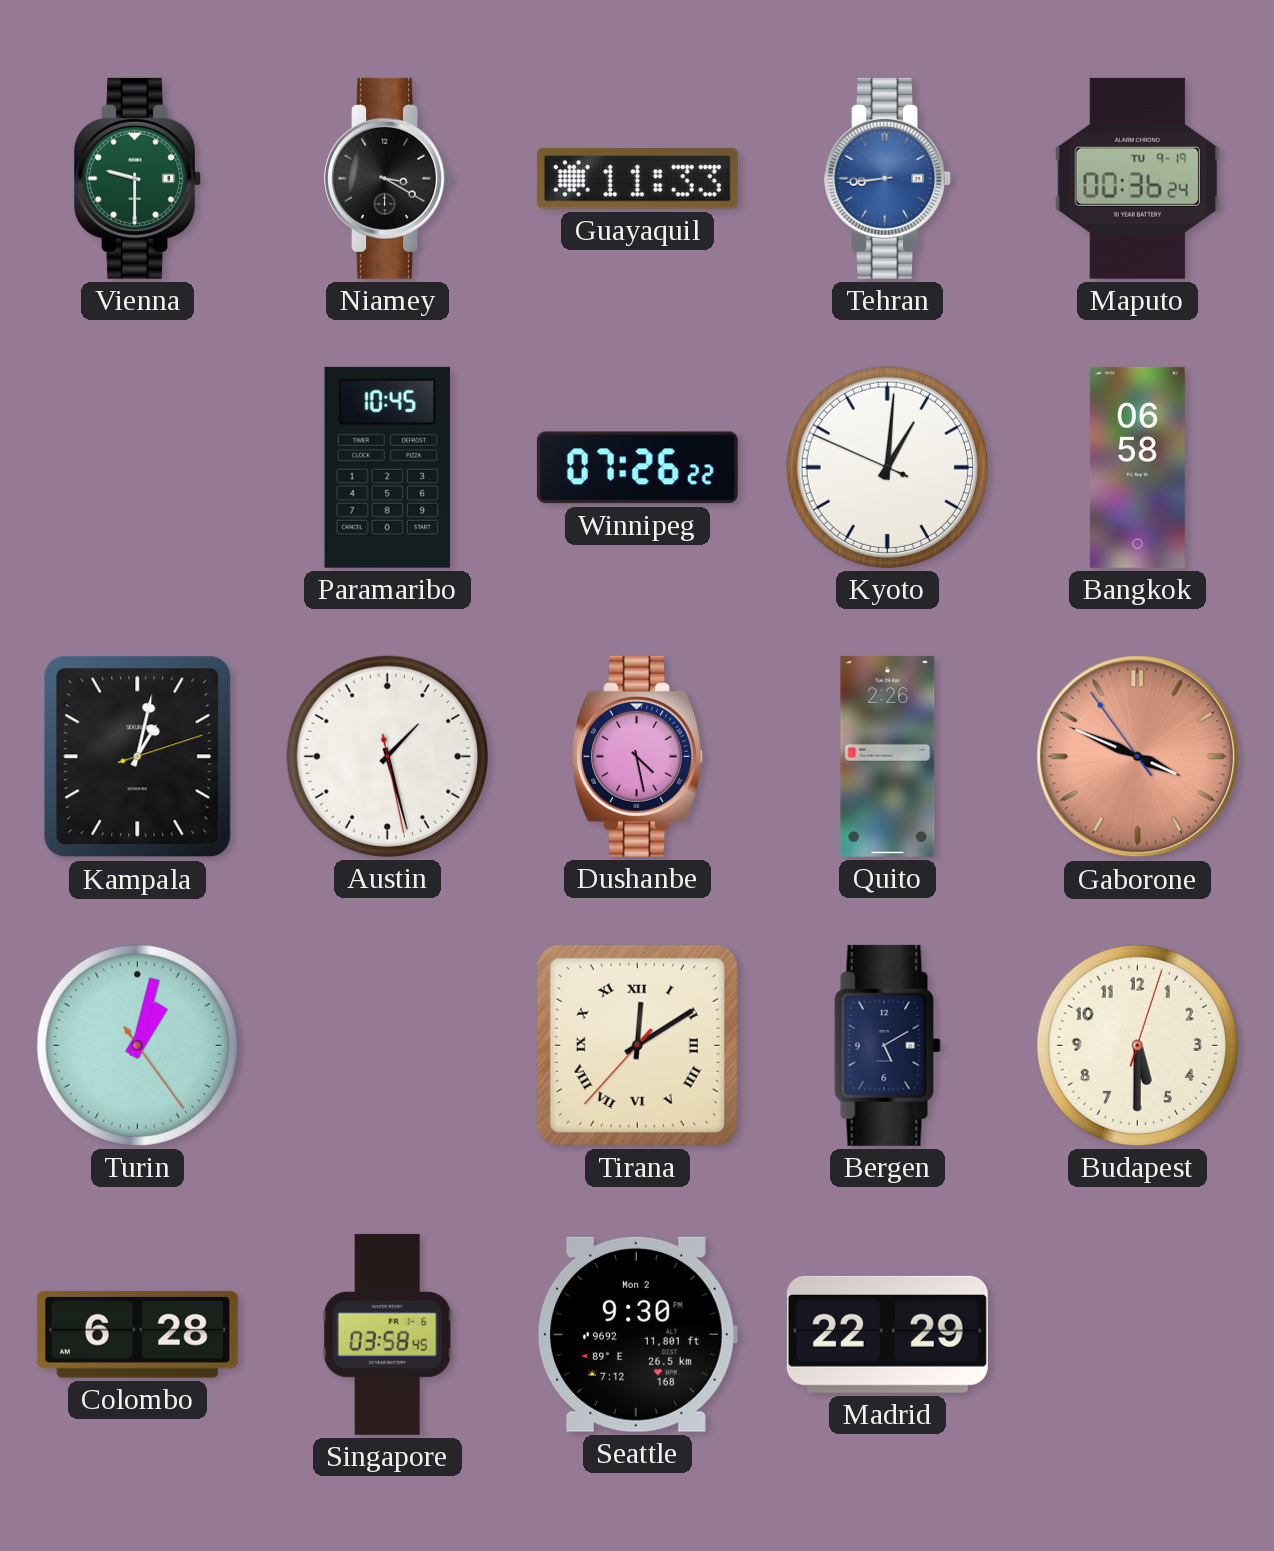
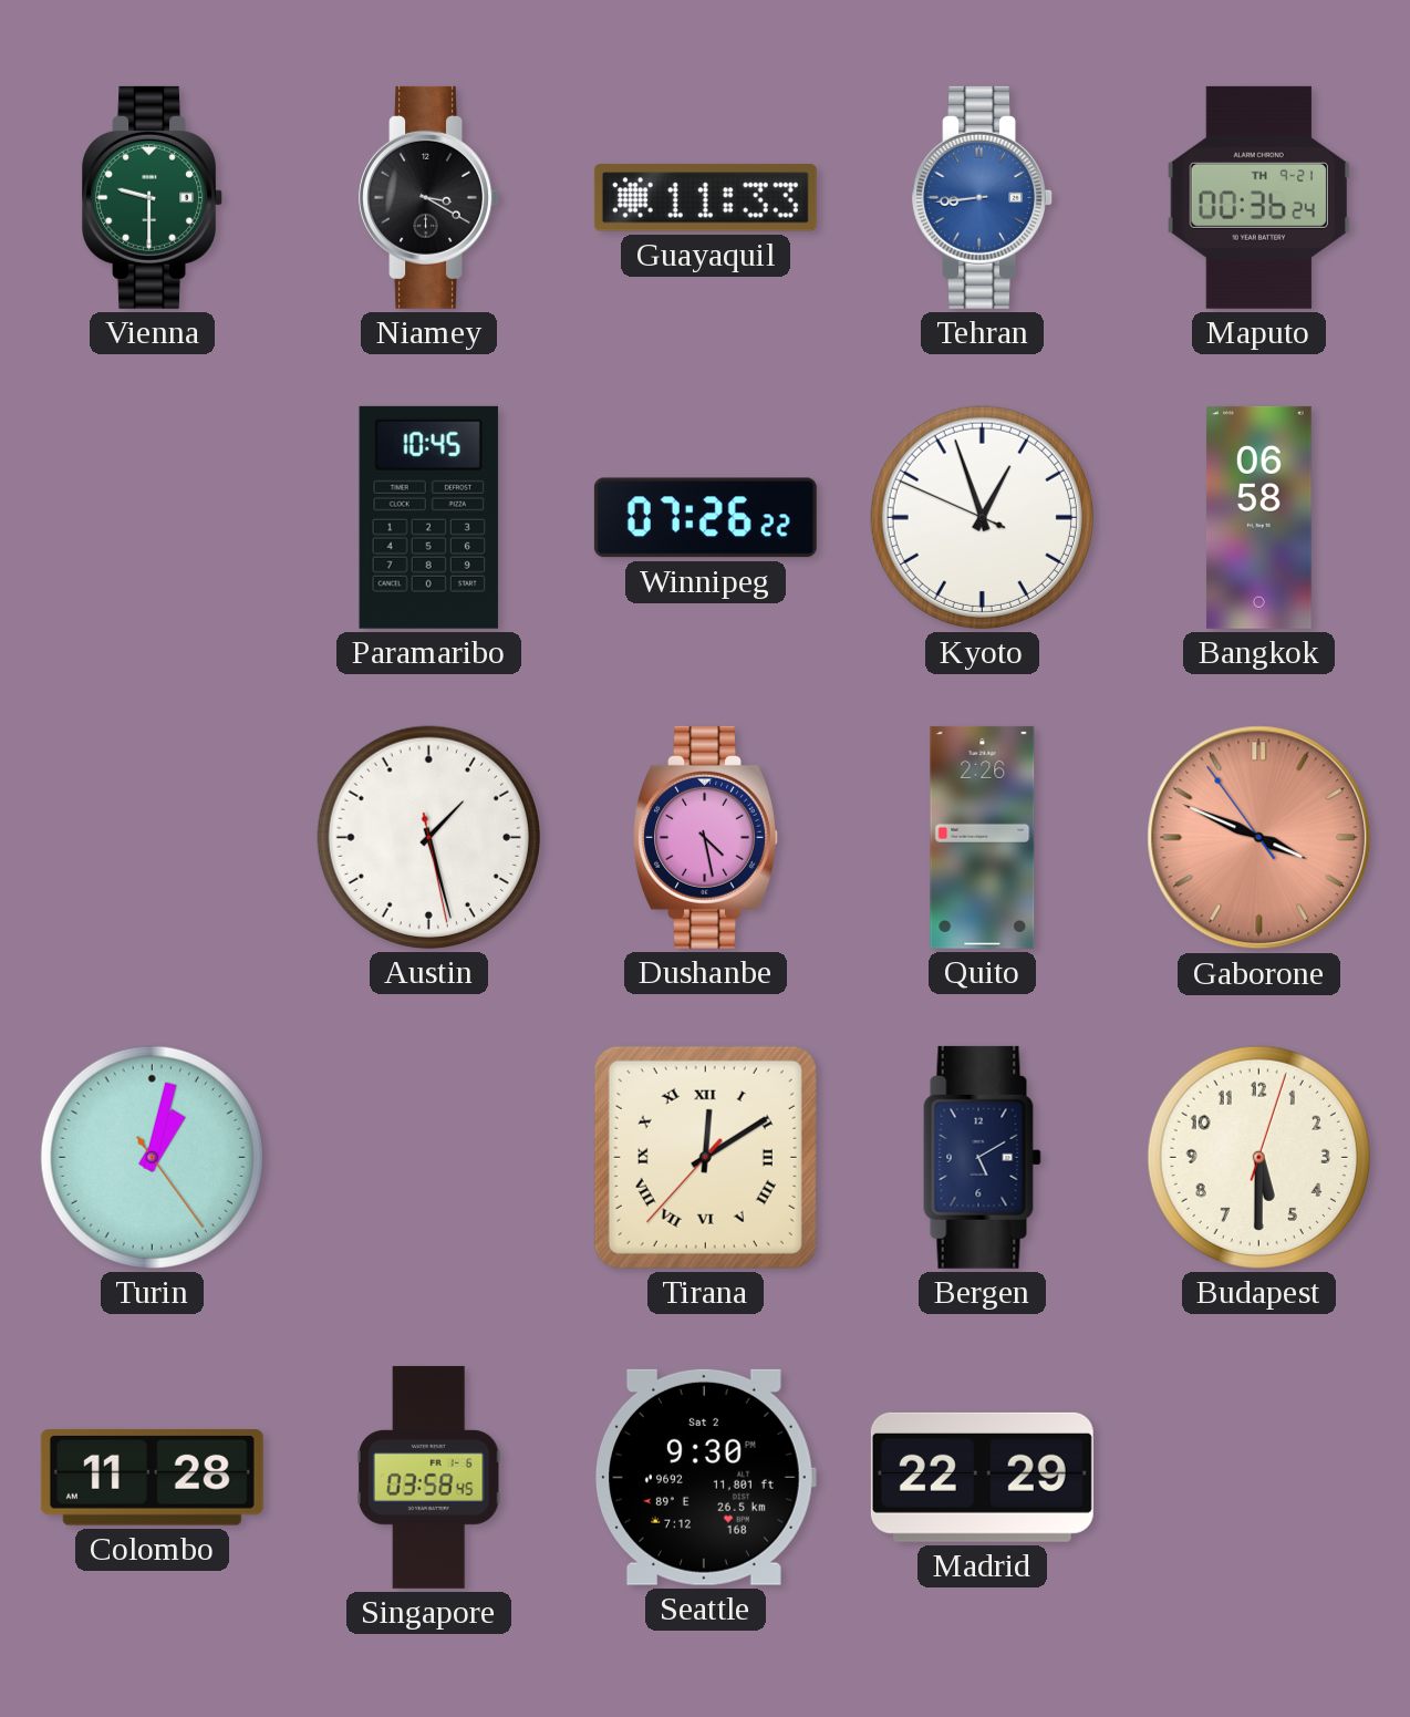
Maputo date: TU 9-19 -> TH 9-21
Kyoto: 1:00 -> 12:56
Kampala: 1:02 -> none
Colombo: 6:28 -> 11:28
Seattle date: Mon 2 -> Sat 2
